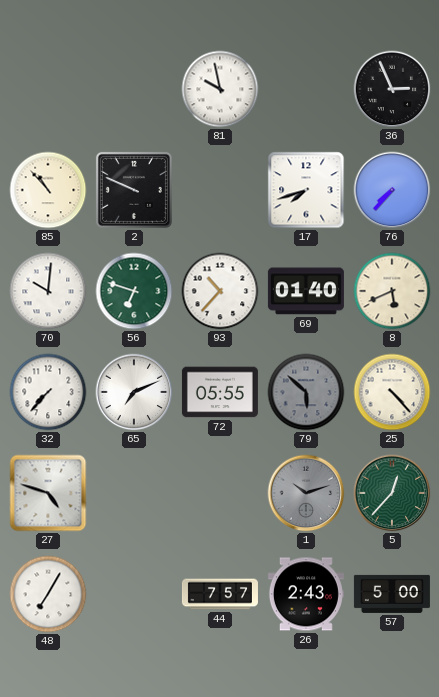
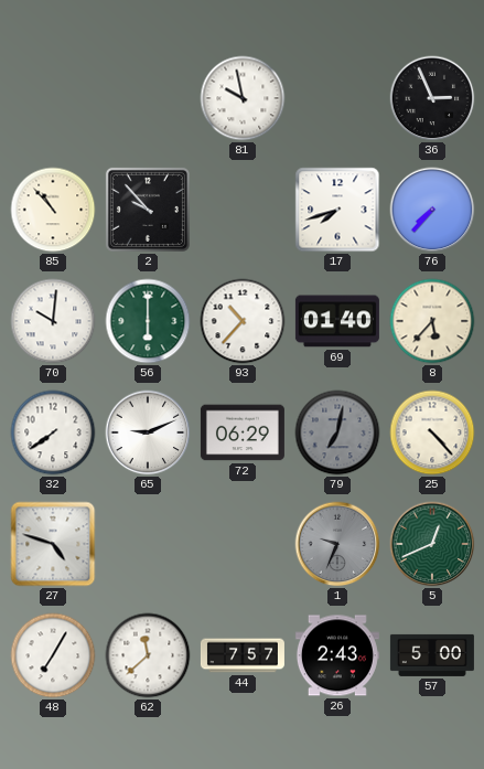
2: 9:49 -> 9:53
56: 6:48 -> 6:00
8: 5:41 -> 5:37
32: 7:37 -> 7:39
65: 7:11 -> 9:11
72: 05:55 -> 06:29
79: 5:52 -> 7:02
1: 10:12 -> 9:34
5: 12:37 -> 12:41
62: none -> 11:38
